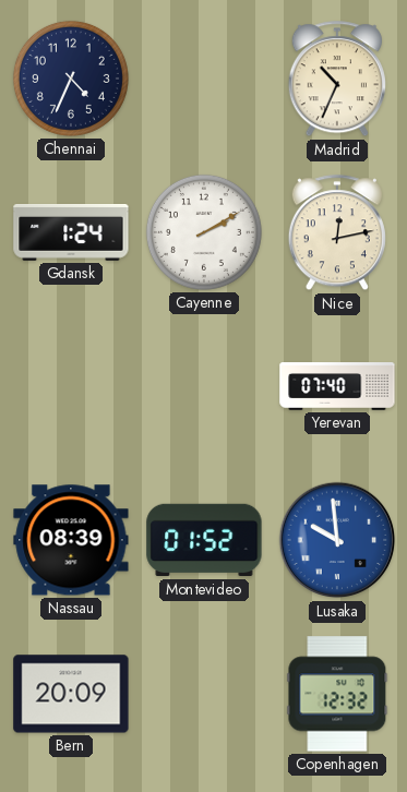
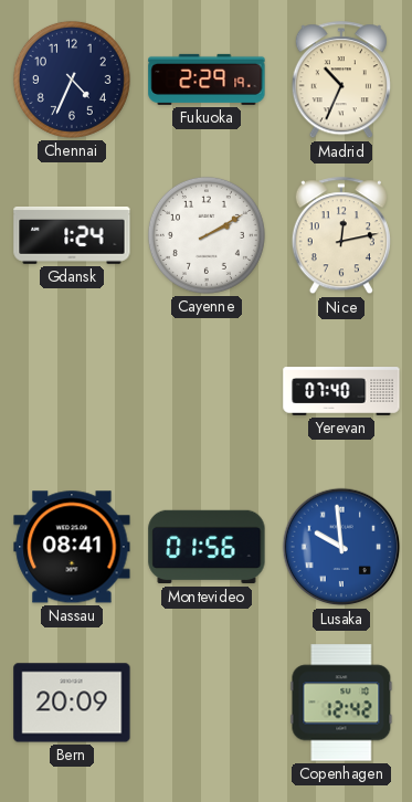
Fukuoka: none -> 2:29
Nassau: 08:39 -> 08:41
Montevideo: 01:52 -> 01:56
Copenhagen: 12:32 -> 12:42
